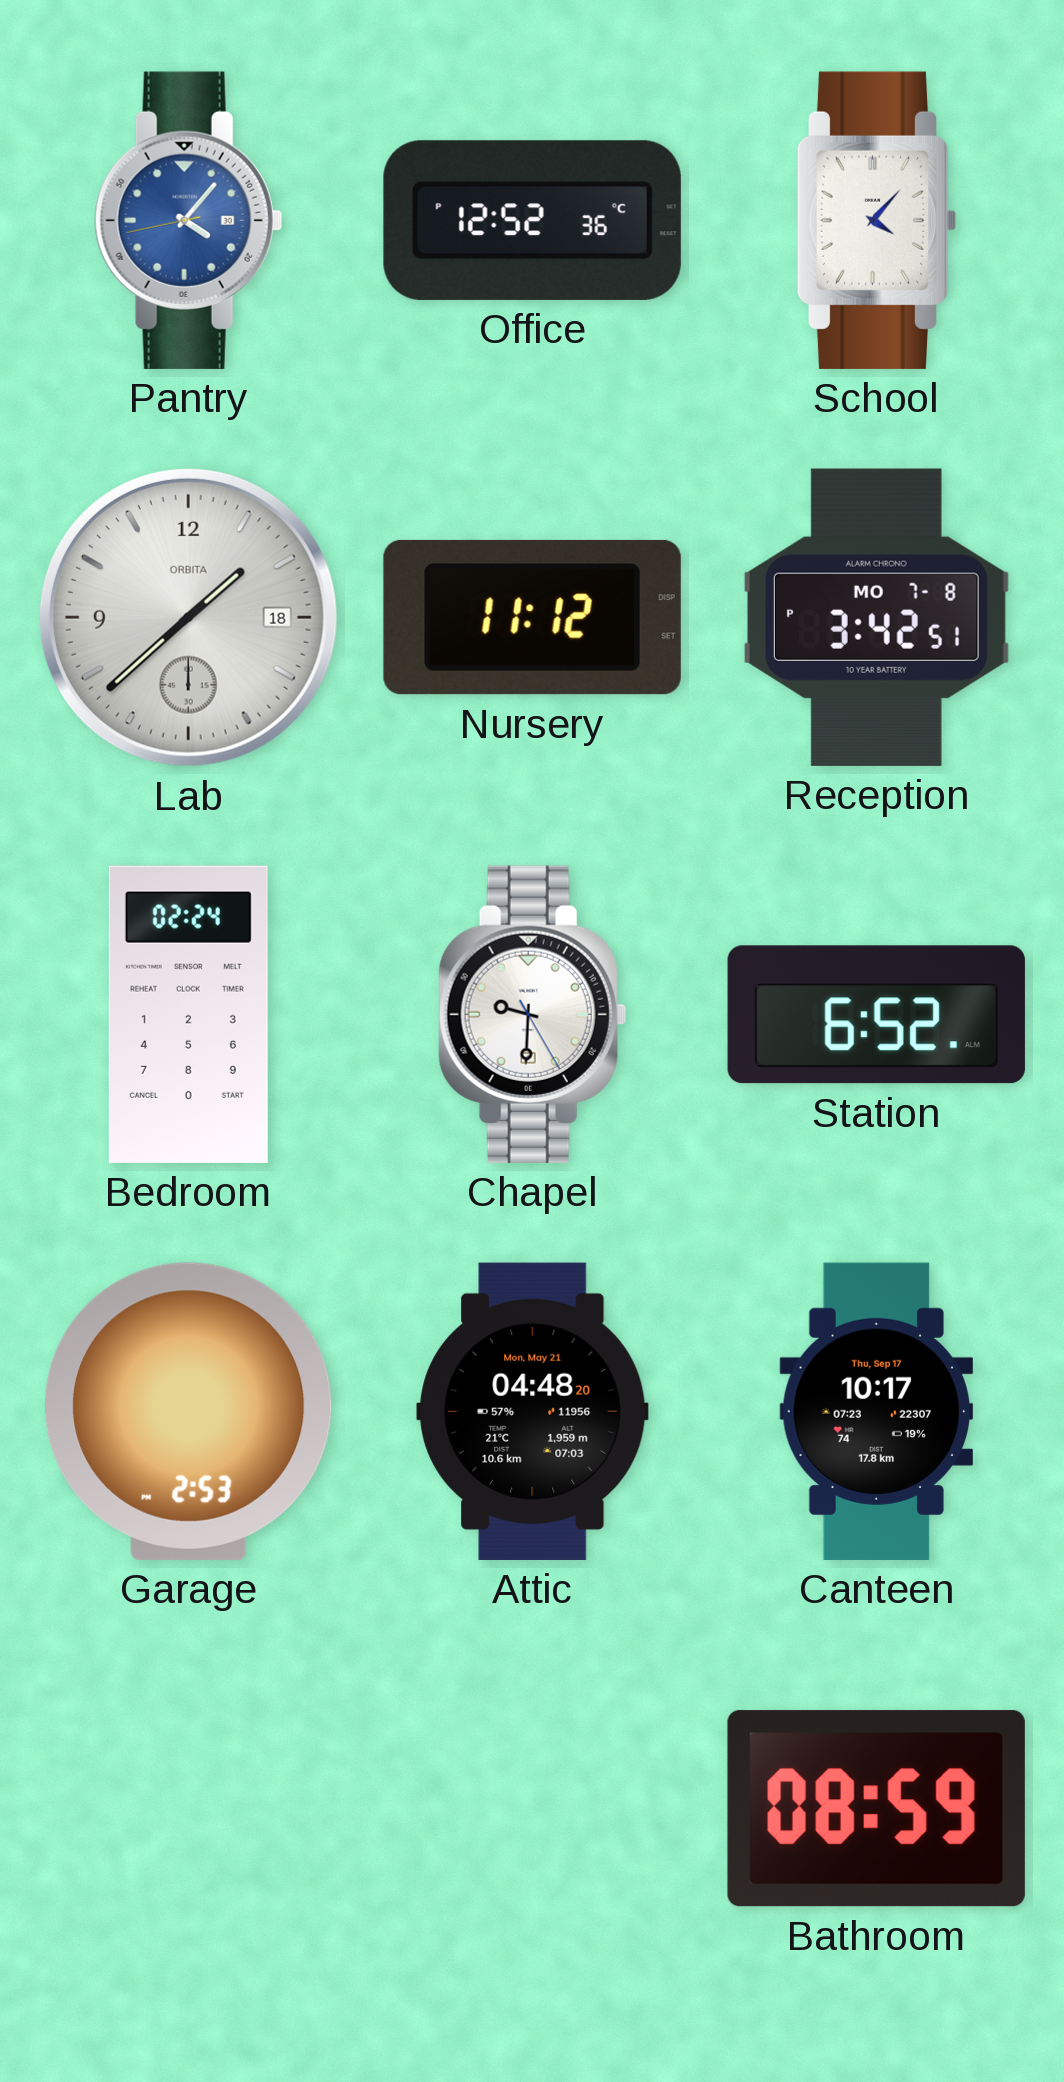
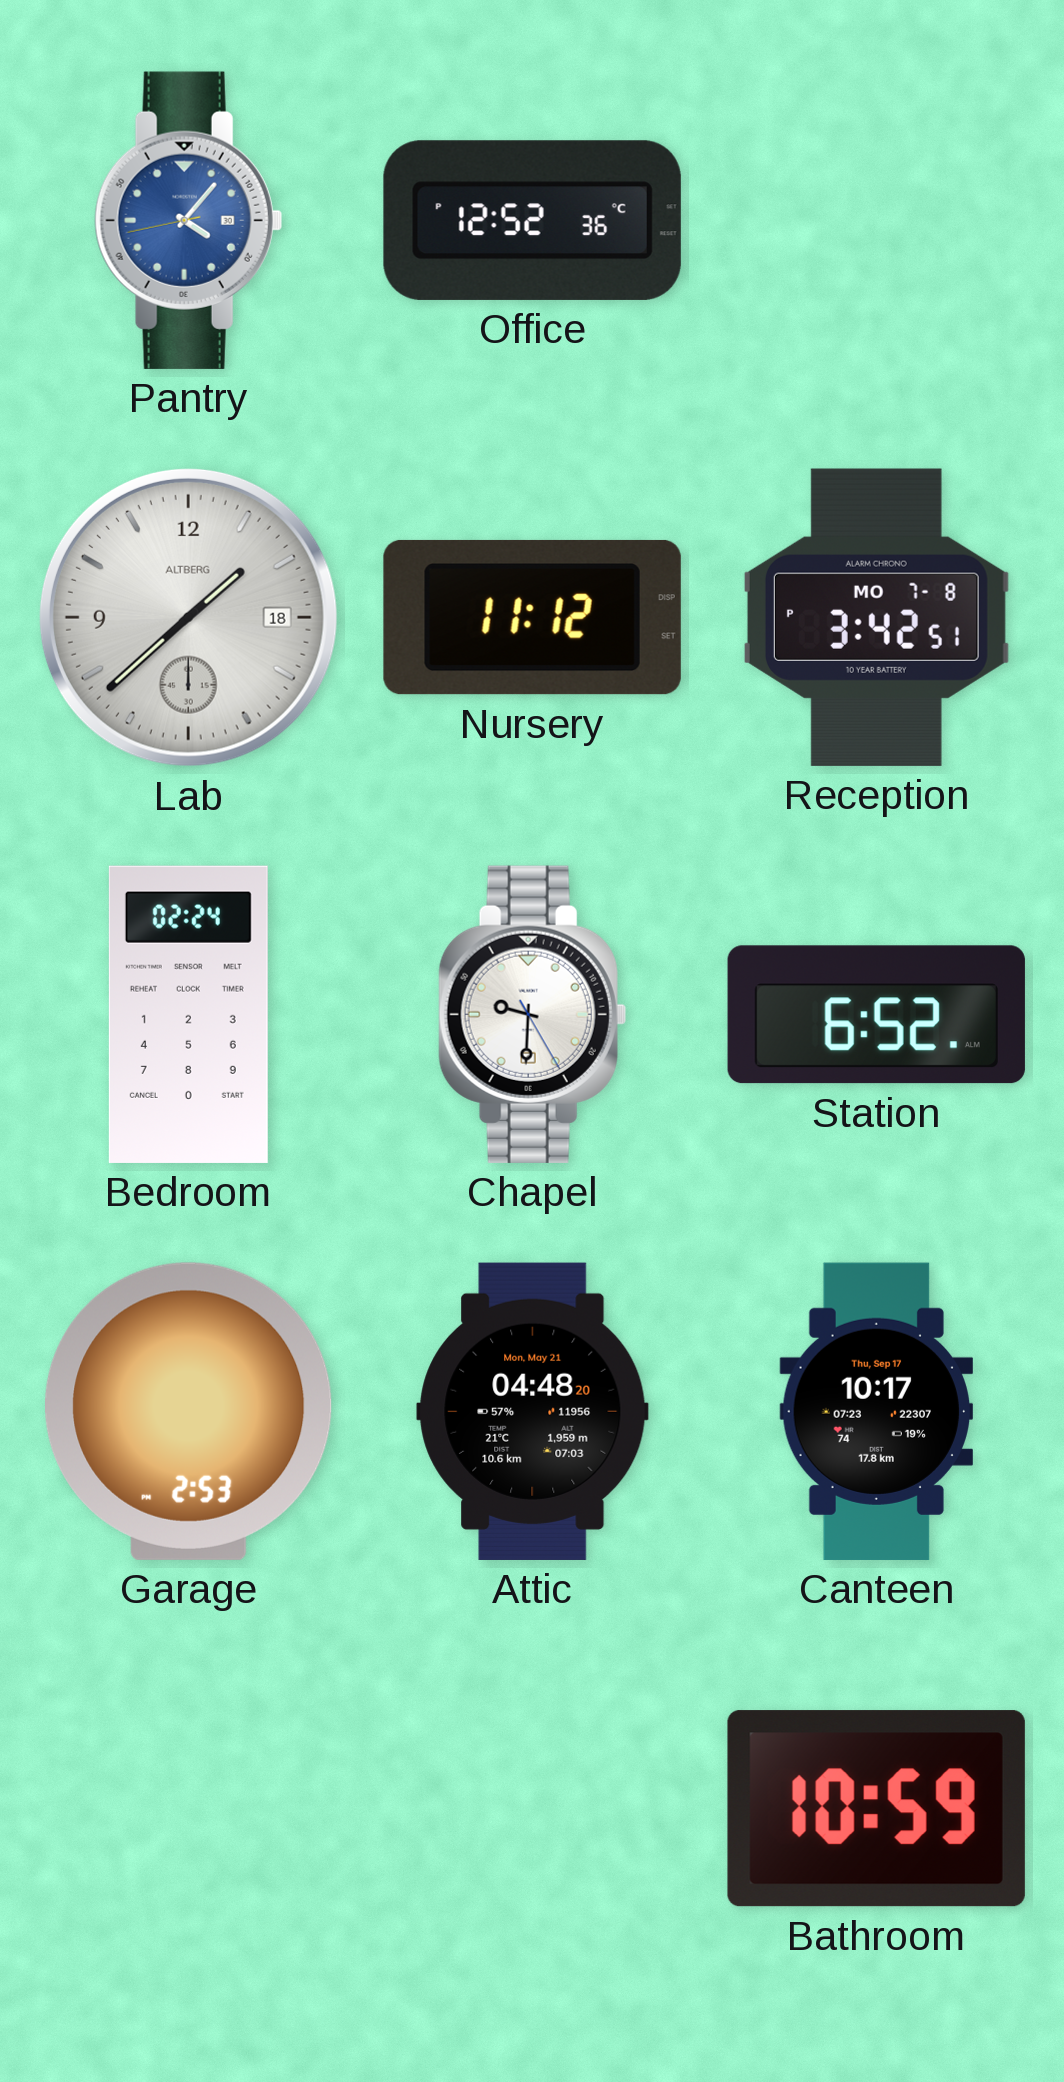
School: 4:07 -> none
Lab brand: ORBITA -> ALTBERG
Bathroom: 08:59 -> 10:59
